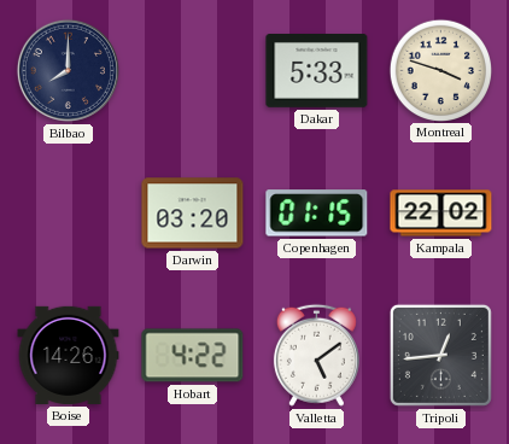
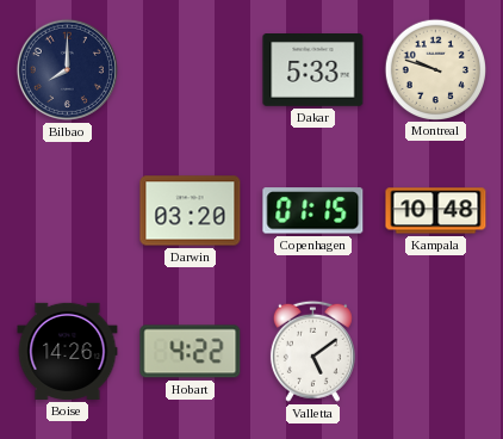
Montreal: 3:48 -> 9:48
Kampala: 22:02 -> 10:48
Tripoli: 12:44 -> none
